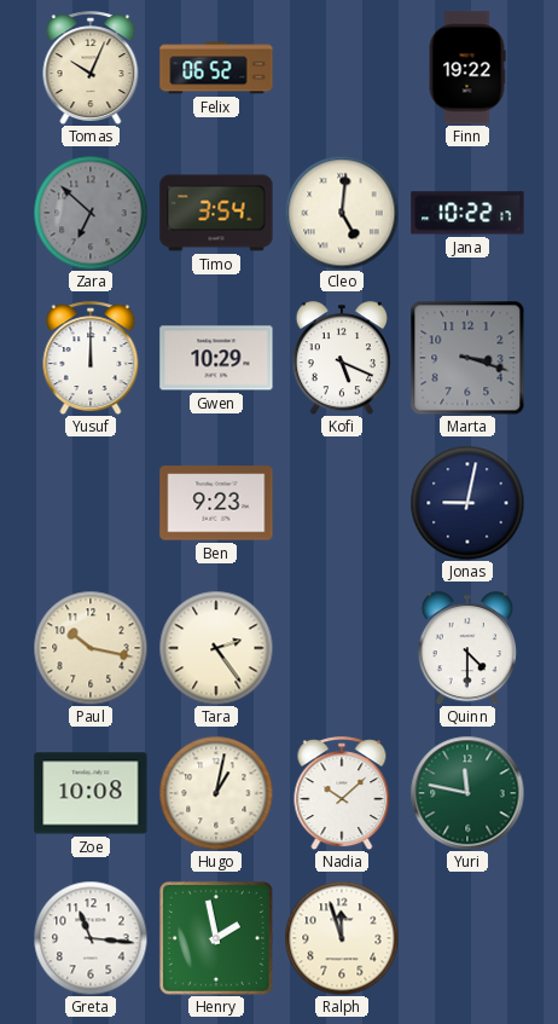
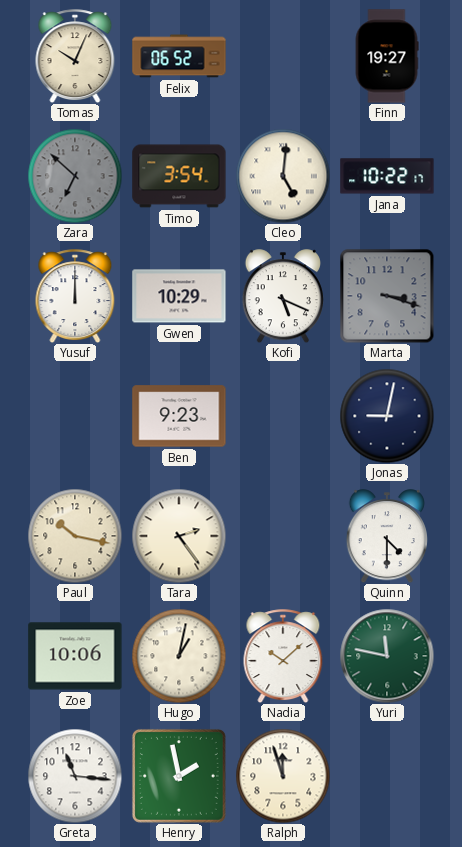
Finn: 19:22 -> 19:27
Zoe: 10:08 -> 10:06
